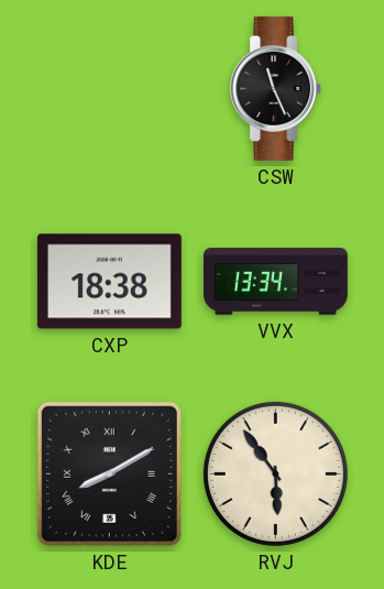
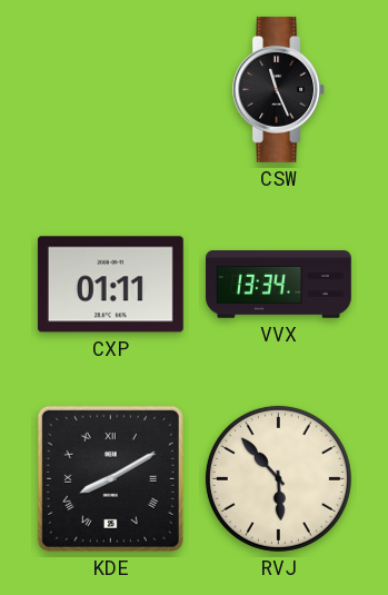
CXP: 18:38 -> 01:11
RVJ: 5:54 -> 5:53
